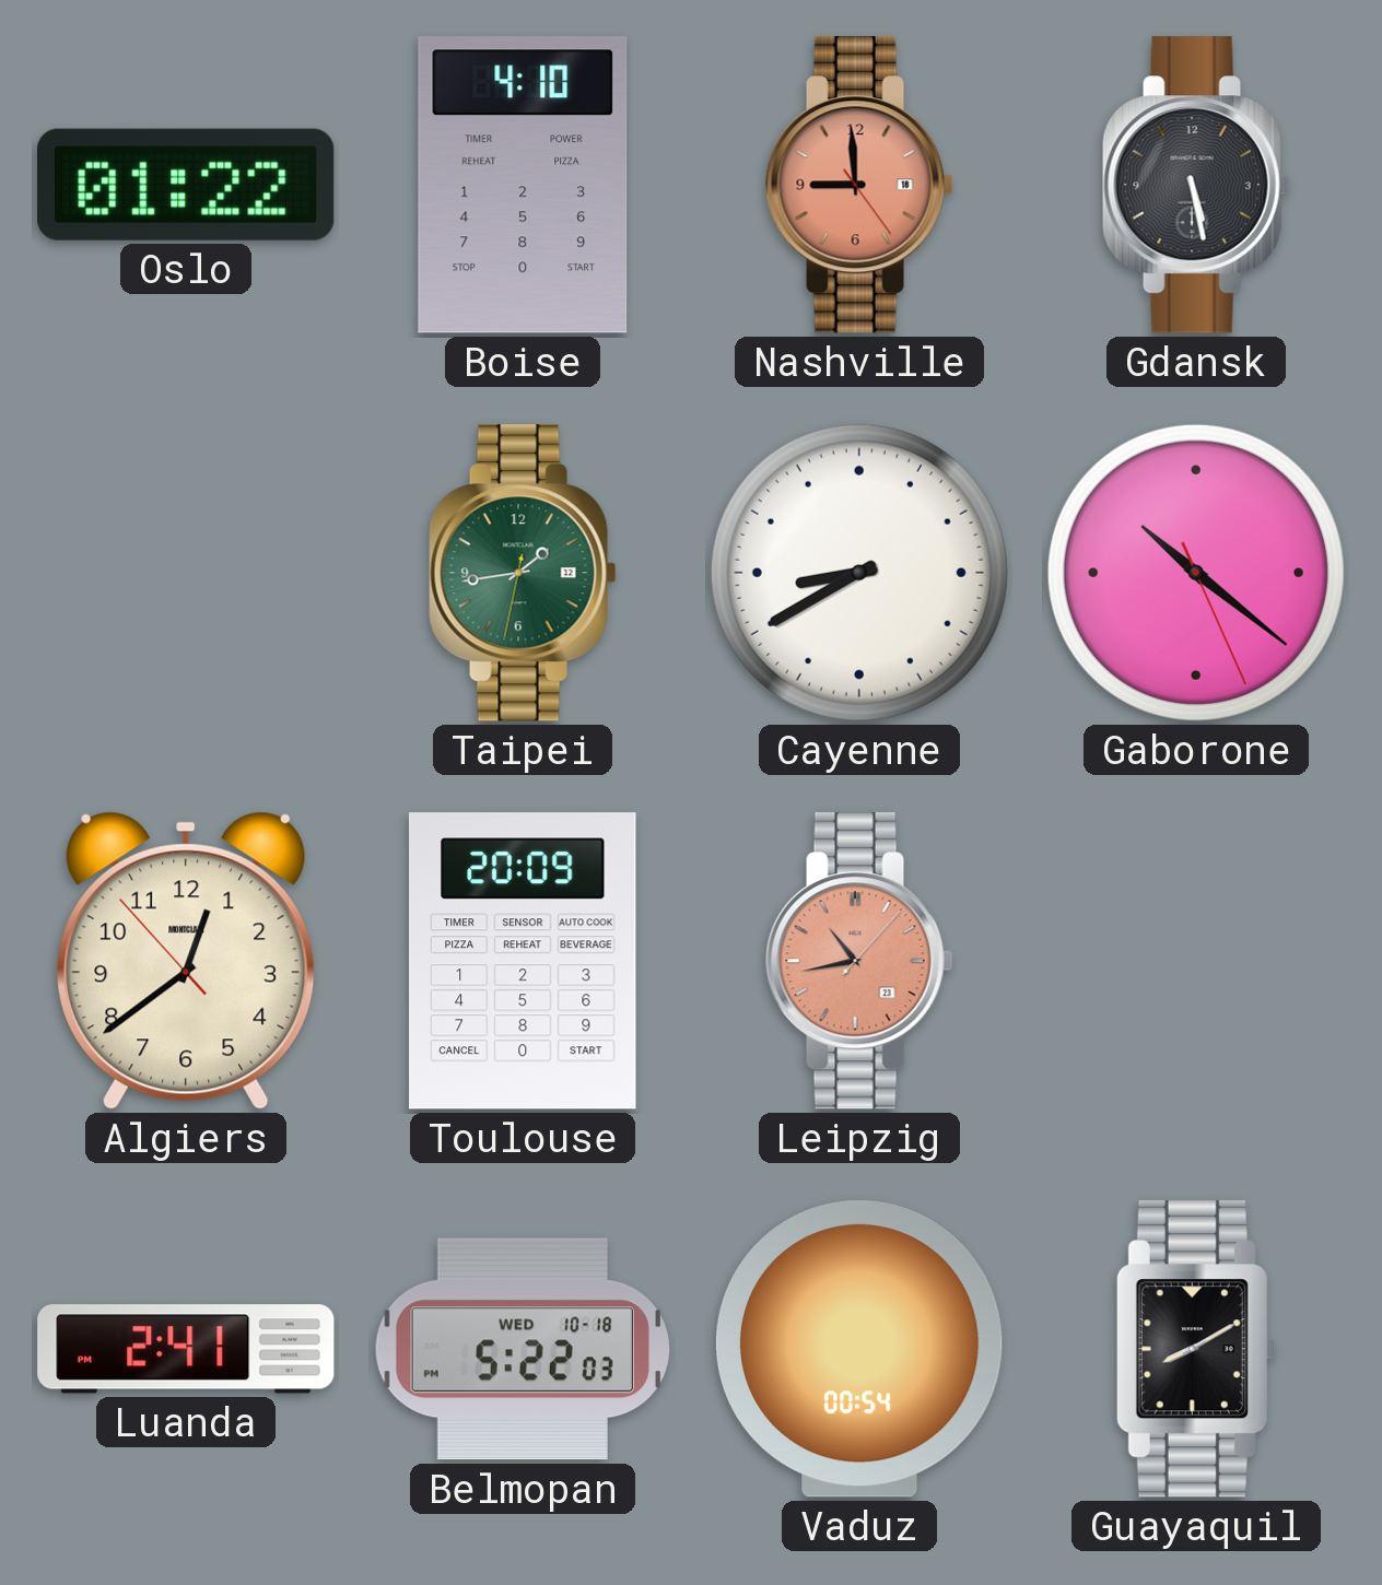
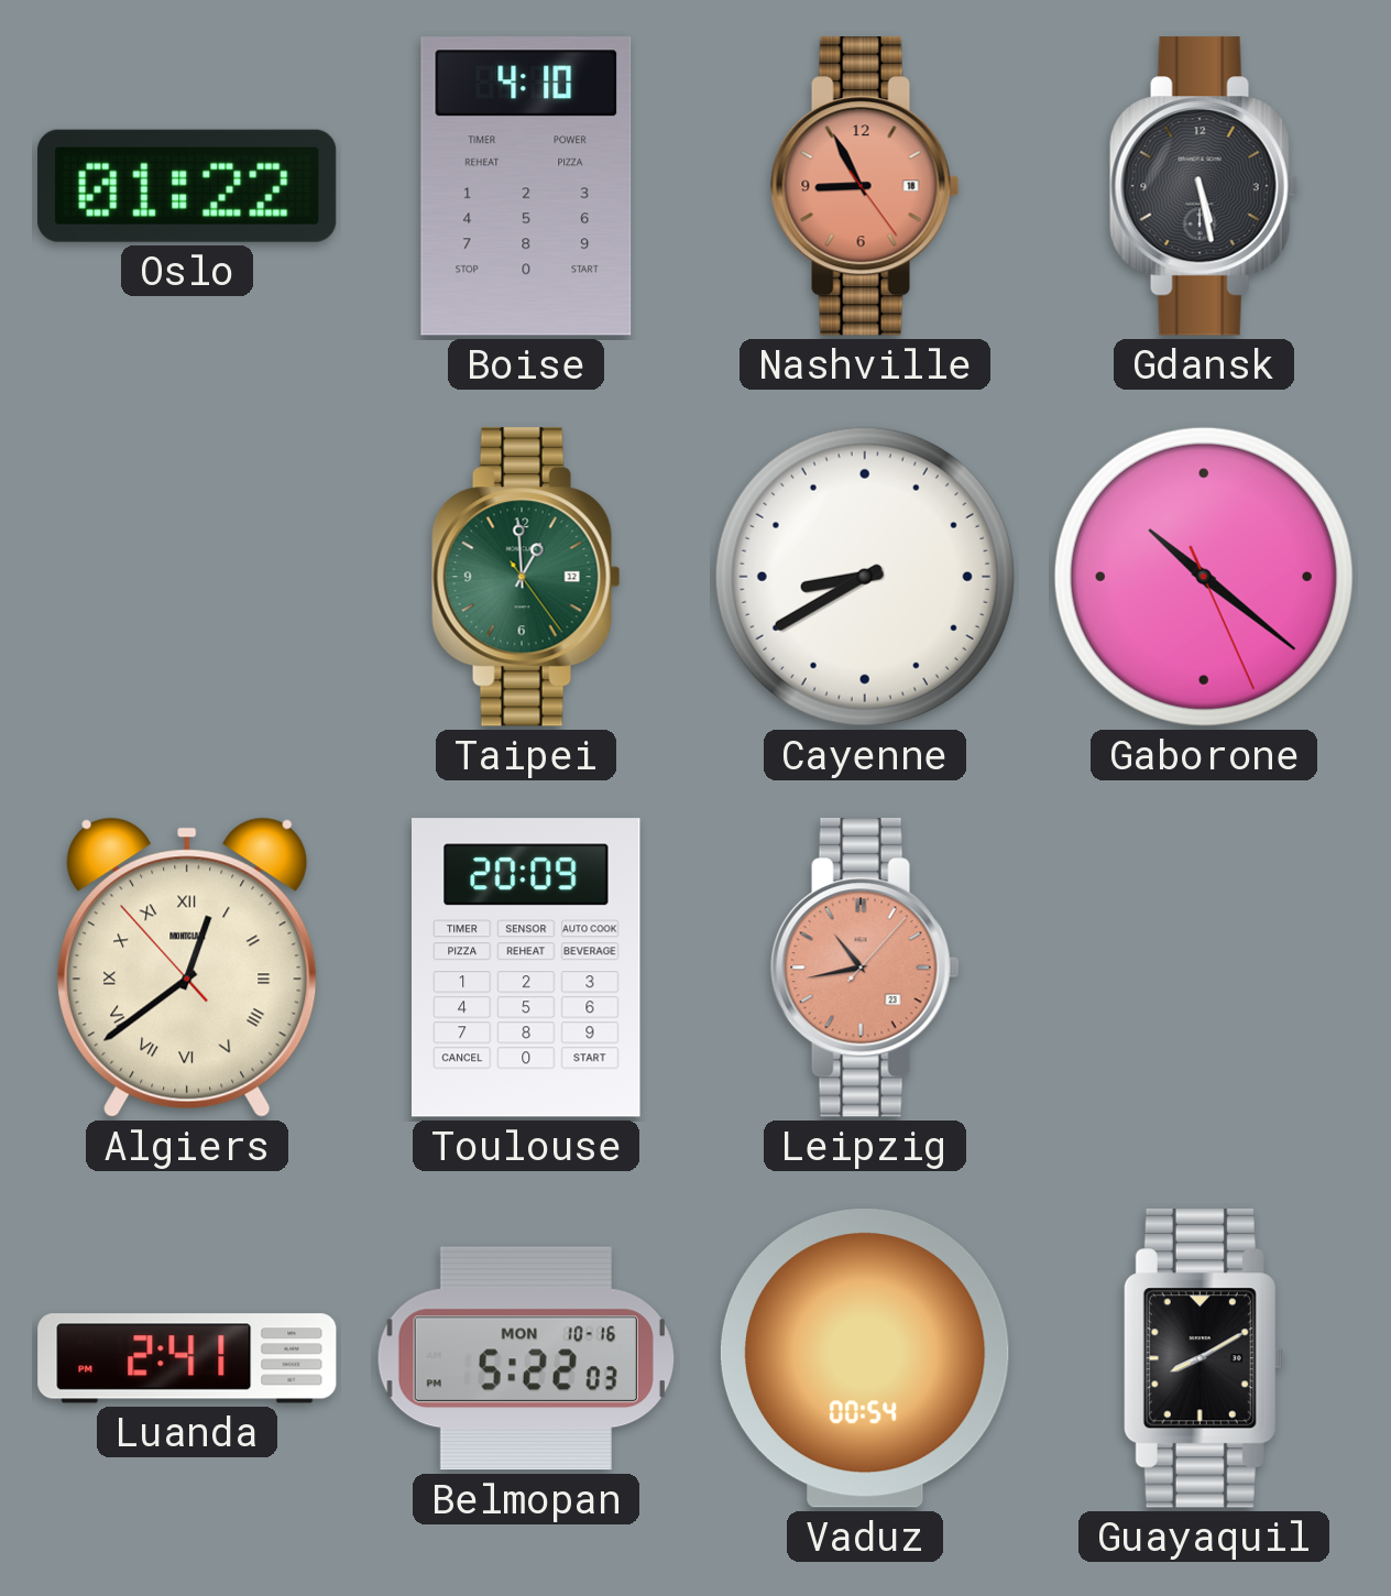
Nashville: 8:59 -> 8:55
Taipei: 1:43 -> 12:59
Algiers numerals: Arabic -> Roman
Belmopan date: WED 10-18 -> MON 10-16
